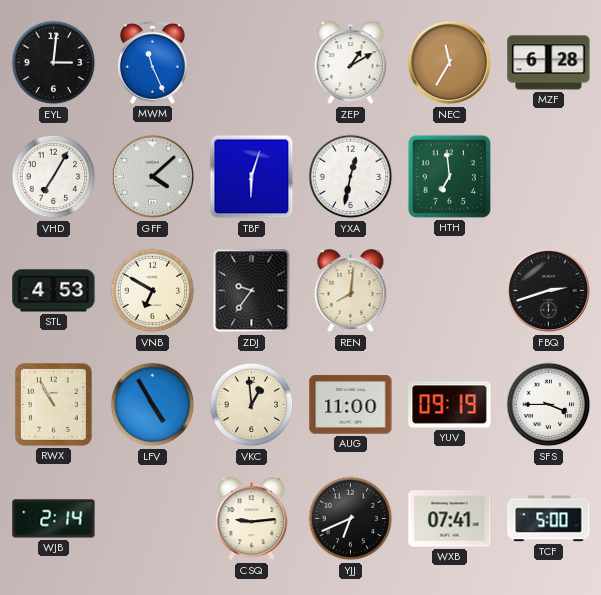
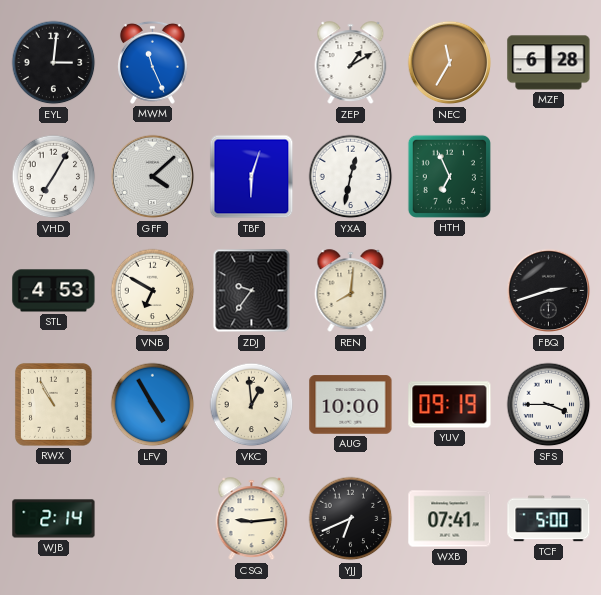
HTH: 6:59 -> 6:56
AUG: 11:00 -> 10:00
